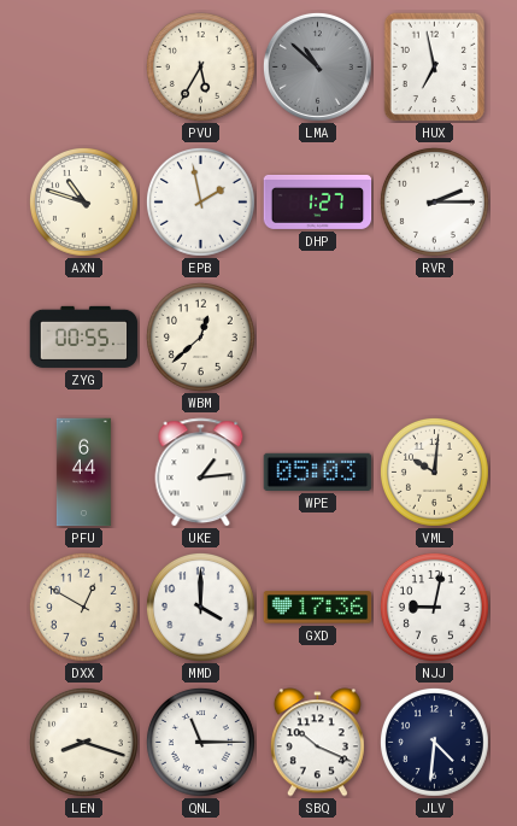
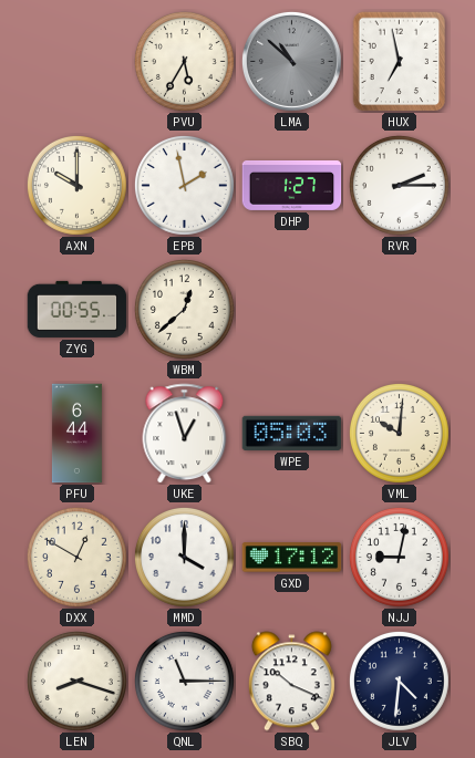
AXN: 10:48 -> 10:00
UKE: 1:14 -> 12:57
GXD: 17:36 -> 17:12
